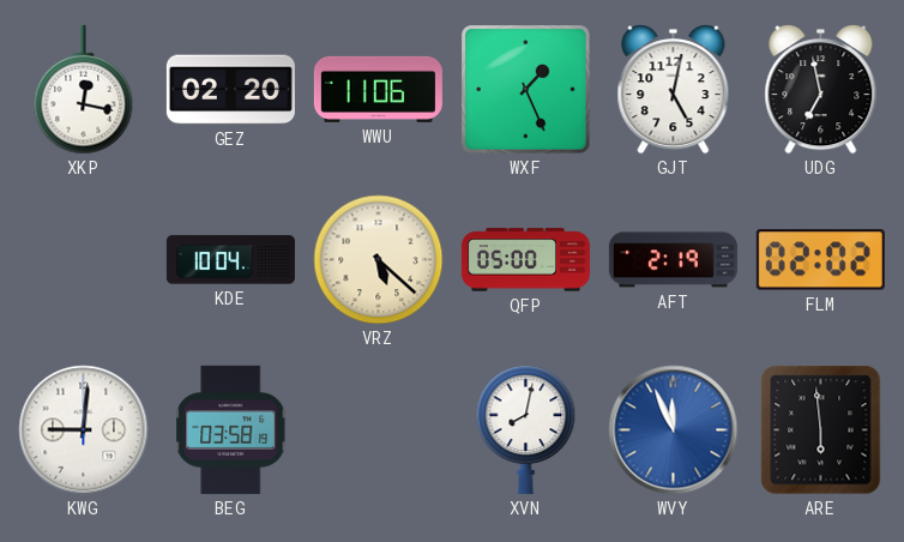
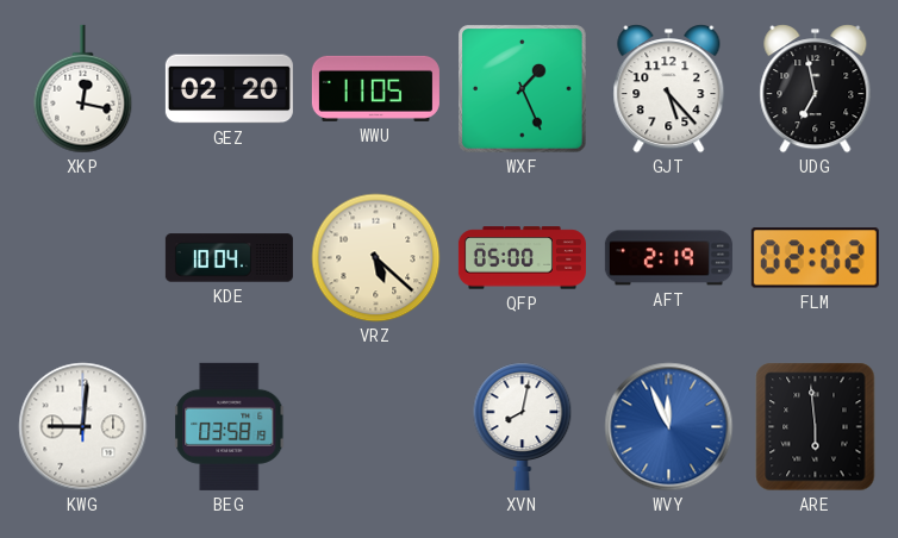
WWU: 11:06 -> 11:05
GJT: 5:02 -> 5:23
